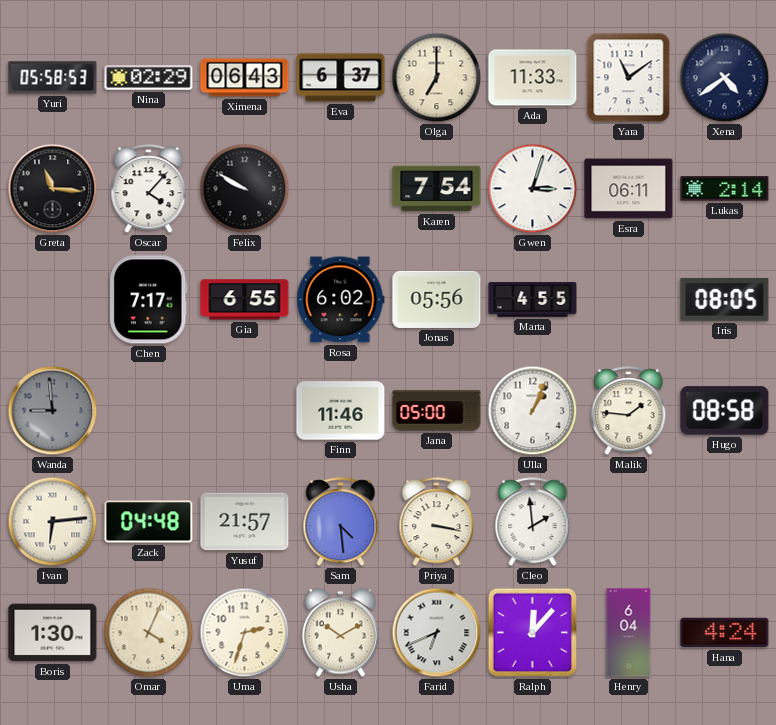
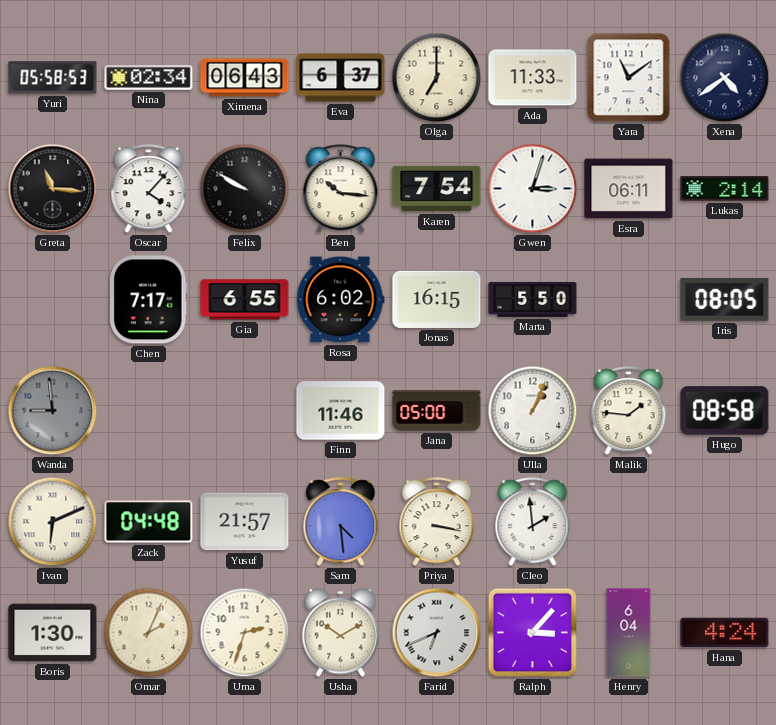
Nina: 02:29 -> 02:34
Ben: none -> 10:16
Jonas: 05:56 -> 16:15
Marta: 4:55 -> 5:50
Ivan: 6:14 -> 6:11
Omar: 4:04 -> 2:04
Ralph: 12:07 -> 3:07
